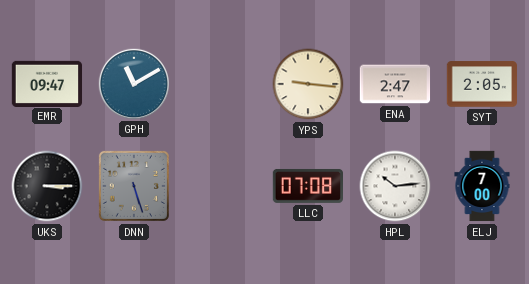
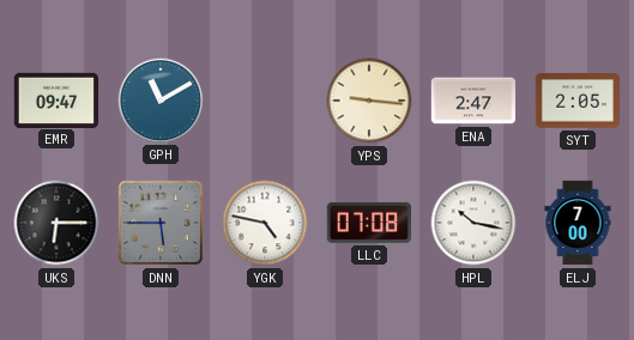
UKS: 3:15 -> 6:15
DNN: 5:27 -> 5:45
YGK: none -> 4:47
HPL: 10:14 -> 10:17
